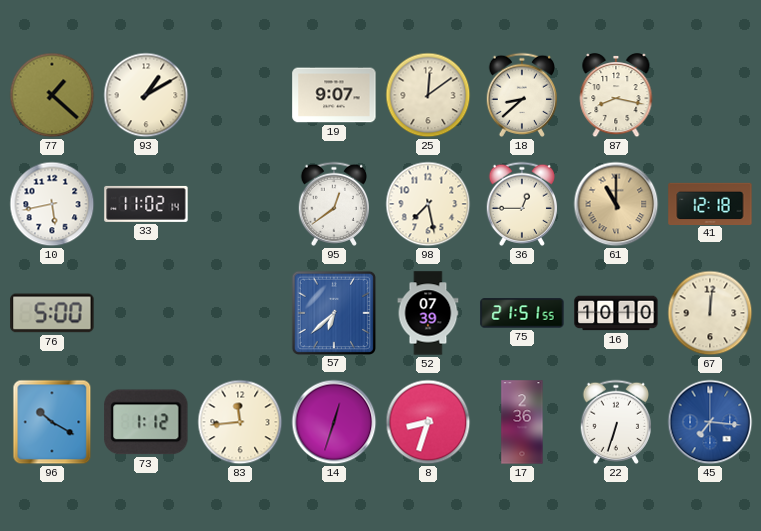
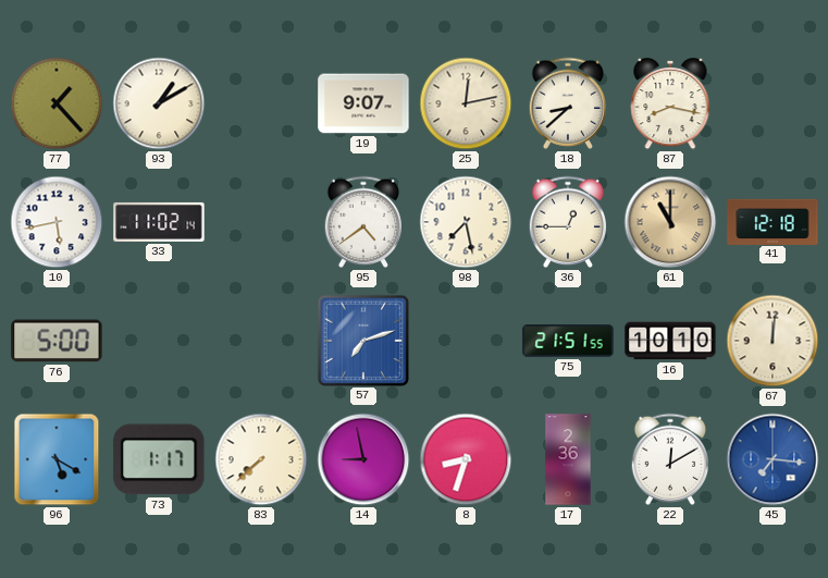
77: 1:22 -> 1:23
25: 12:09 -> 12:13
95: 12:39 -> 4:39
57: 6:38 -> 7:12
52: 07:39 -> none
96: 10:20 -> 5:20
73: 1:12 -> 1:17
83: 11:44 -> 7:38
14: 12:33 -> 8:58
22: 6:33 -> 12:10
